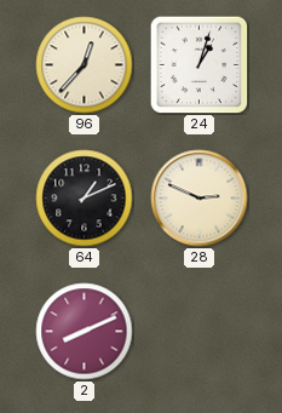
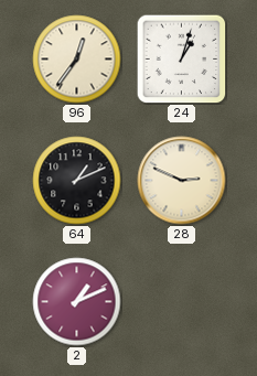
96: 12:37 -> 12:36
2: 8:11 -> 1:11
